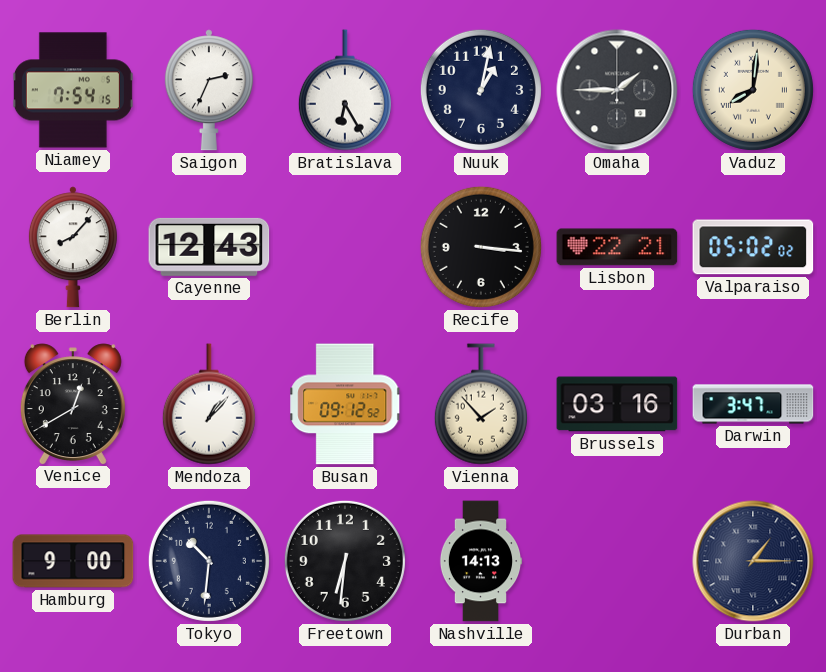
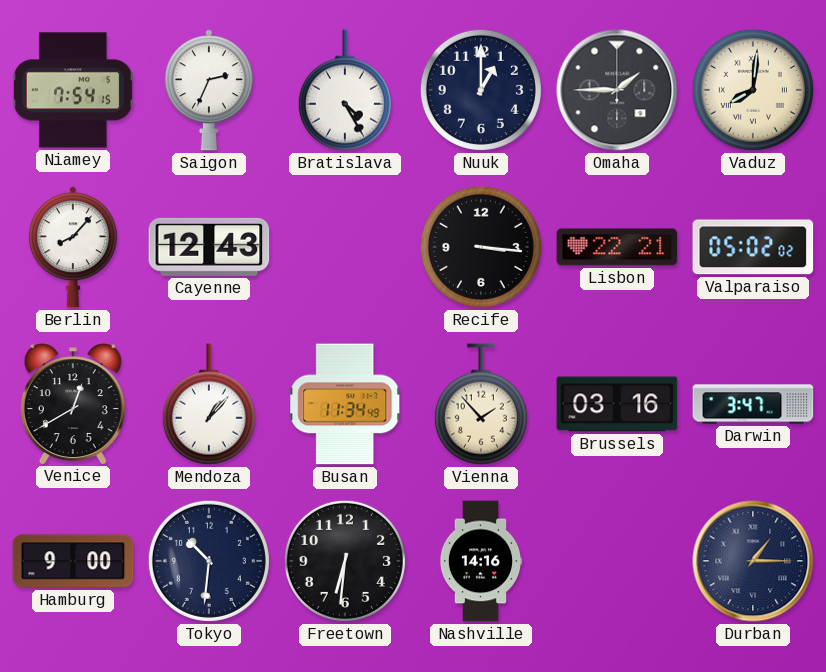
Bratislava: 6:25 -> 4:25
Nuuk: 1:02 -> 1:00
Busan: 09:12 -> 11:34
Nashville: 14:13 -> 14:16
